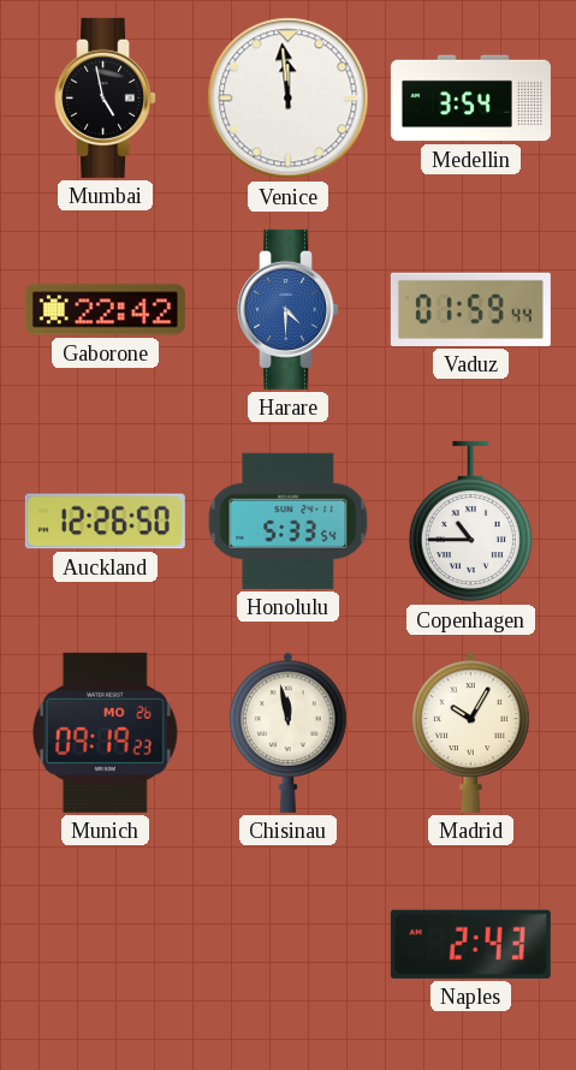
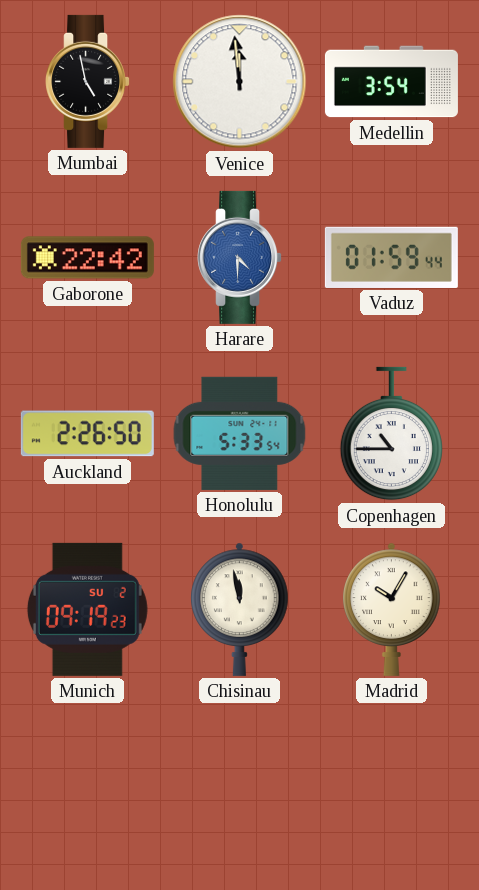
Auckland: 12:26 -> 2:26
Munich date: MO 26 -> SU 2
Naples: 2:43 -> none
